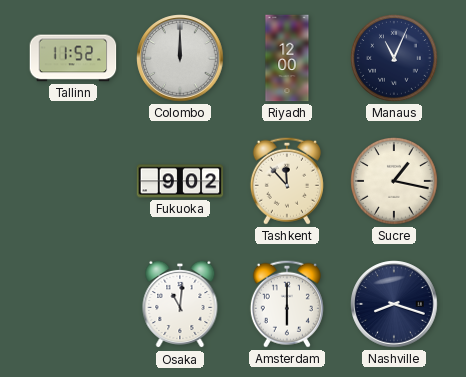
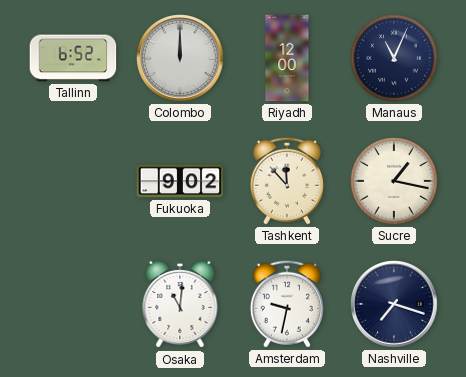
Tallinn: 11:52 -> 6:52
Amsterdam: 6:00 -> 9:32
Nashville: 8:18 -> 7:18
